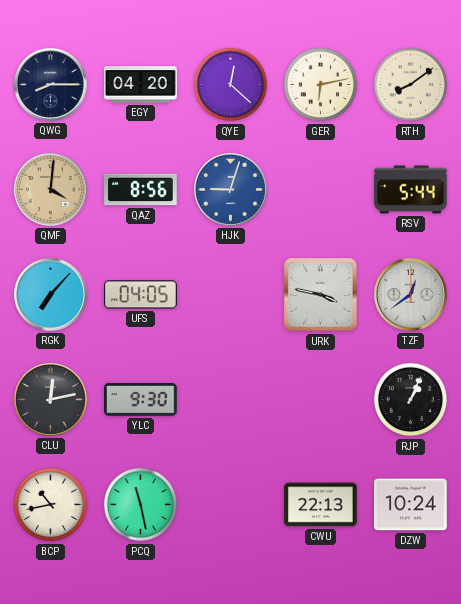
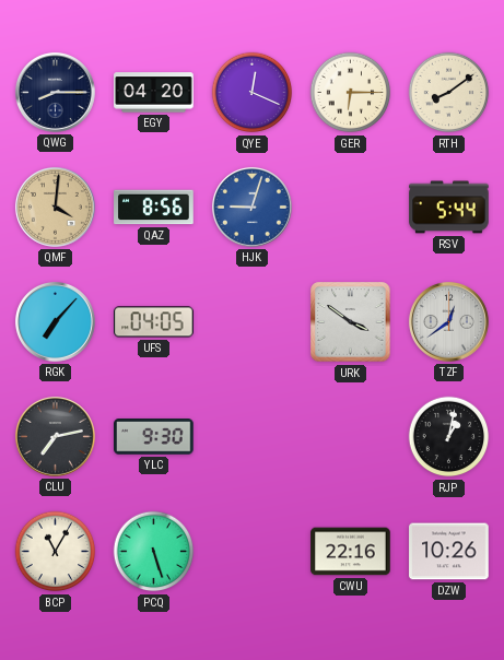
QYE: 12:22 -> 12:19
GER: 6:13 -> 6:15
URK: 3:47 -> 3:51
CLU: 12:13 -> 7:13
RJP: 1:04 -> 1:02
BCP: 10:43 -> 11:05
PCQ: 11:28 -> 5:27
CWU: 22:13 -> 22:16
DZW: 10:24 -> 10:26
